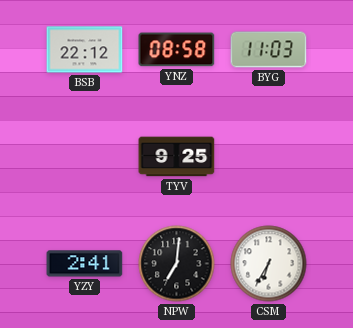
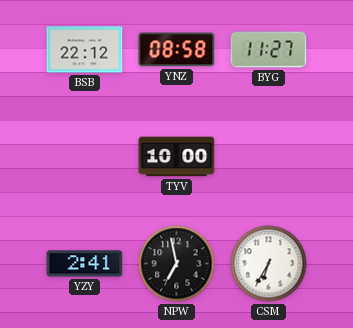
BYG: 11:03 -> 11:27
TYV: 9:25 -> 10:00
NPW: 7:01 -> 6:58
